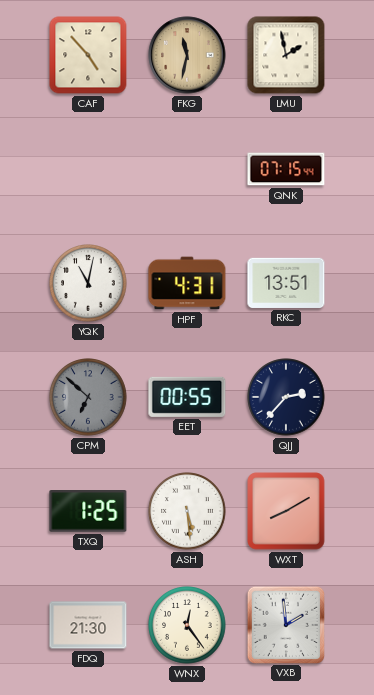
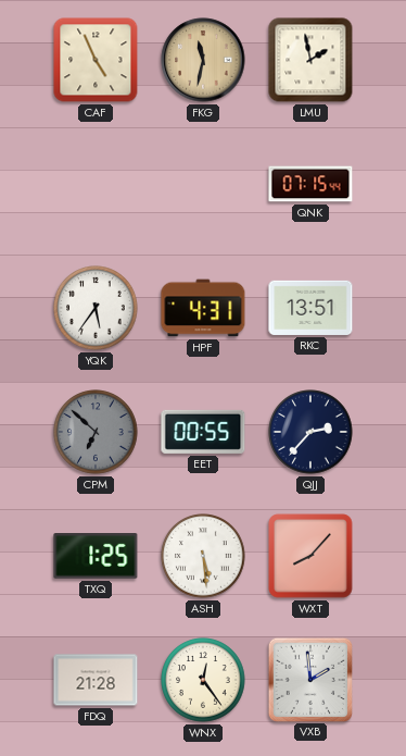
CAF: 4:53 -> 4:56
YQK: 11:02 -> 5:36
WXT: 8:10 -> 8:07
FDQ: 21:30 -> 21:28
